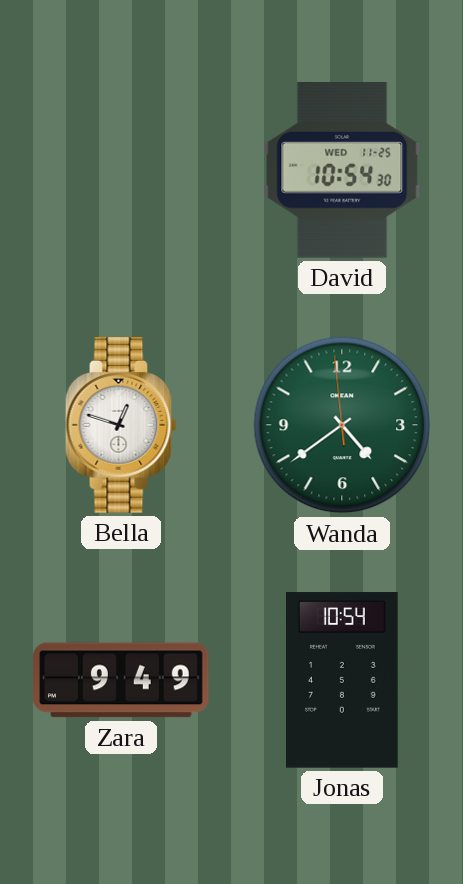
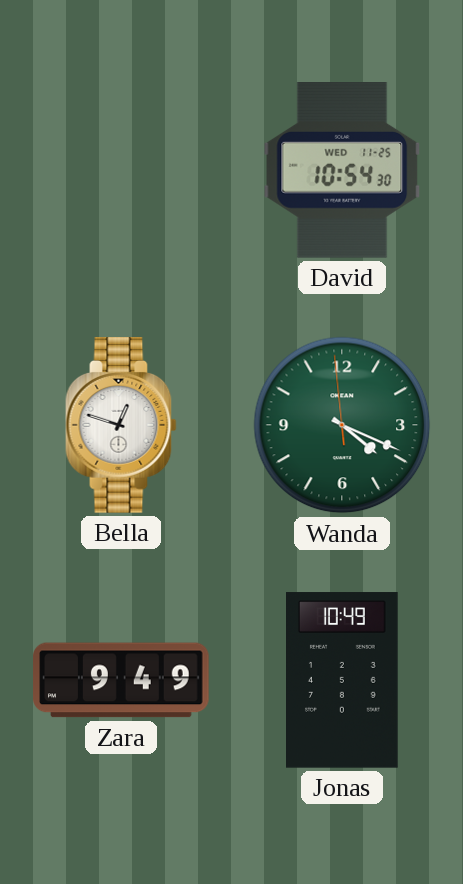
Wanda: 4:38 -> 4:18
Jonas: 10:54 -> 10:49
